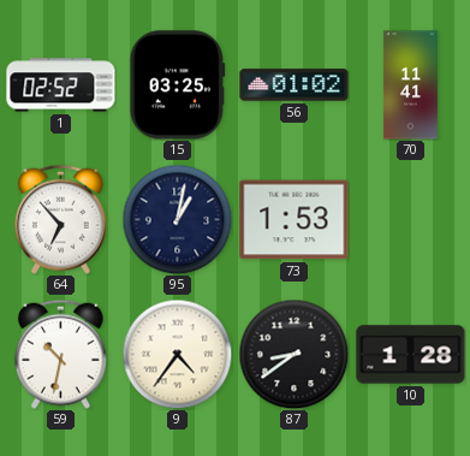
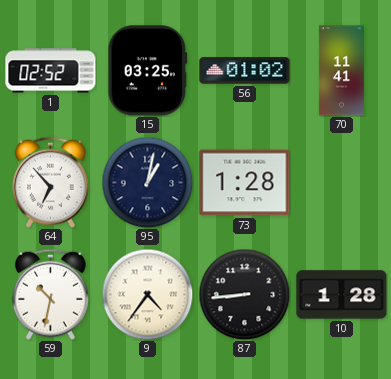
73: 1:53 -> 1:28
87: 8:39 -> 8:44
